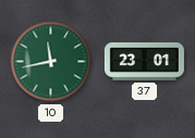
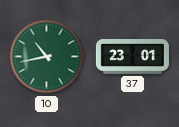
10: 11:43 -> 10:43
